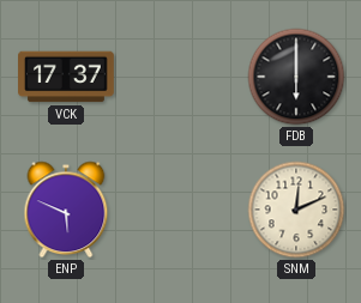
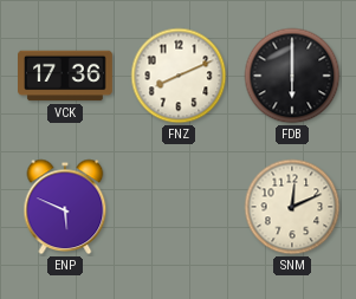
VCK: 17:37 -> 17:36
FNZ: none -> 8:11
